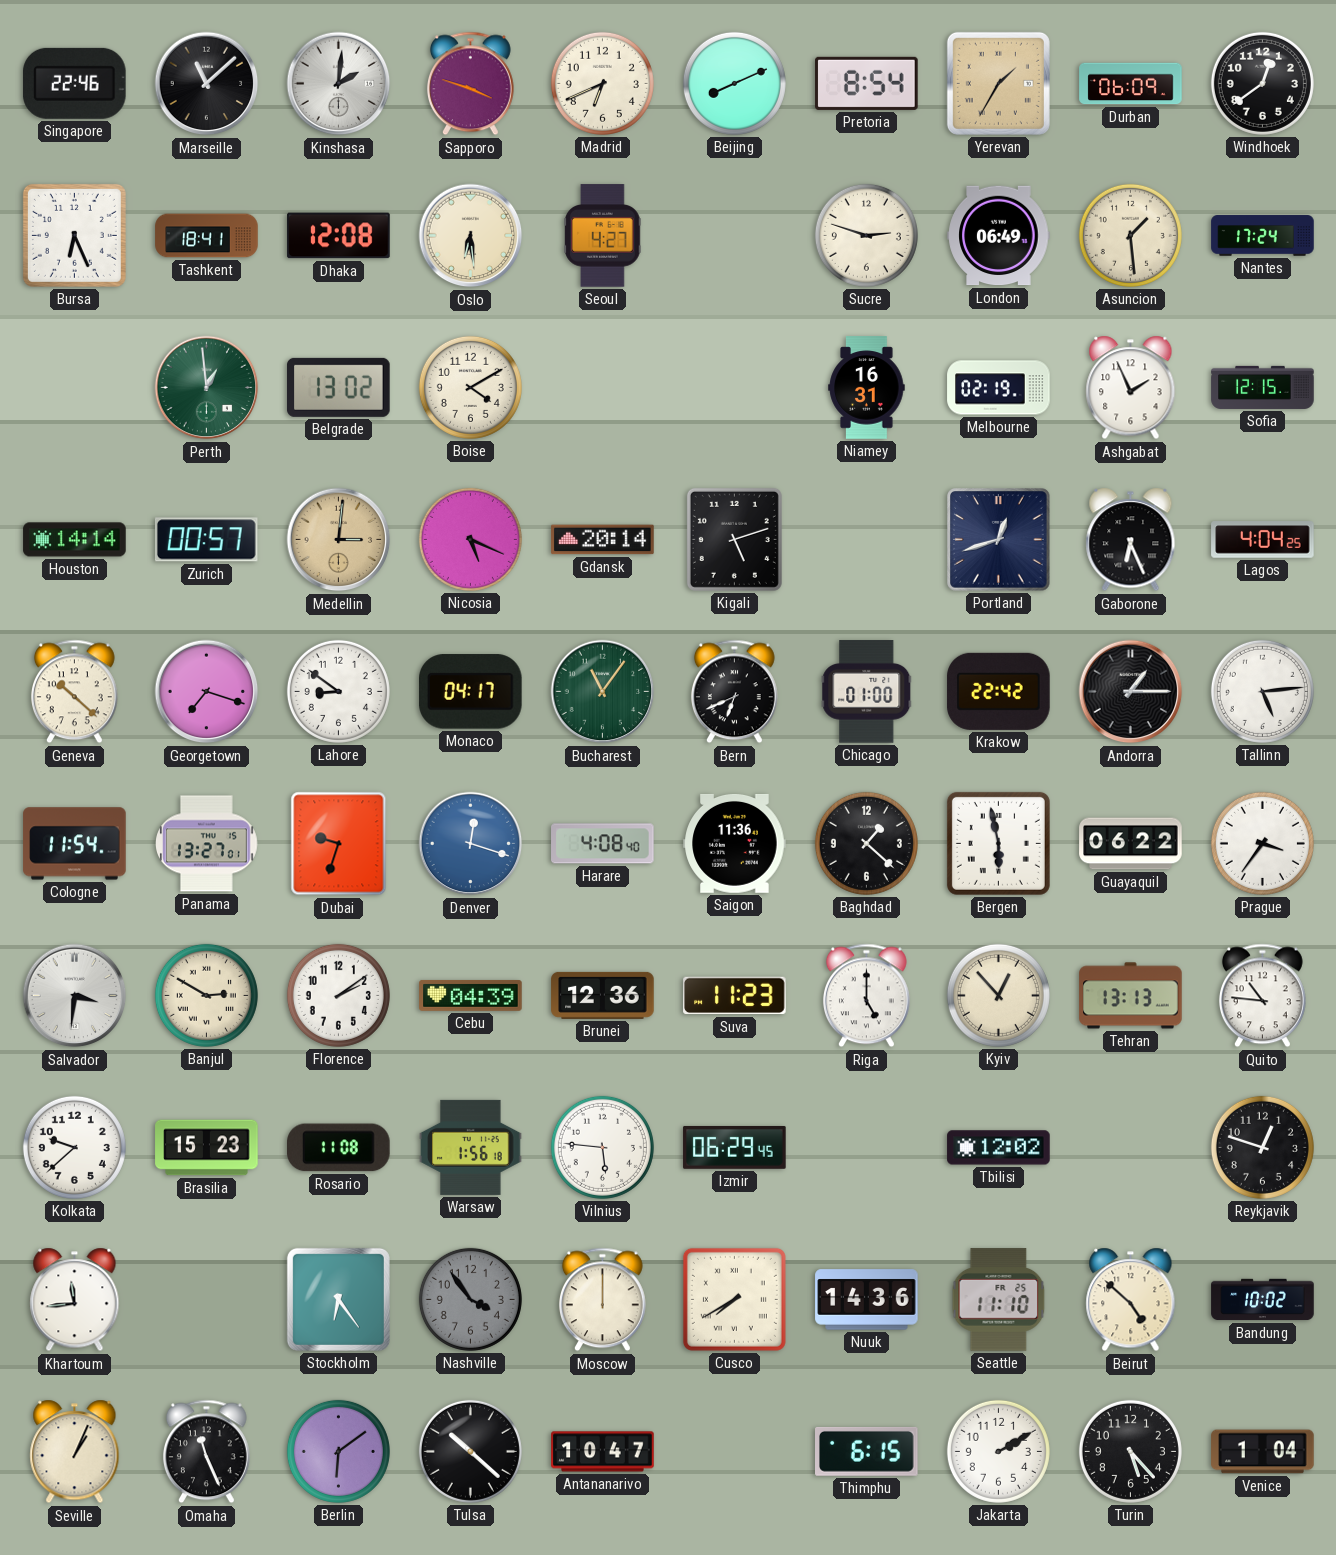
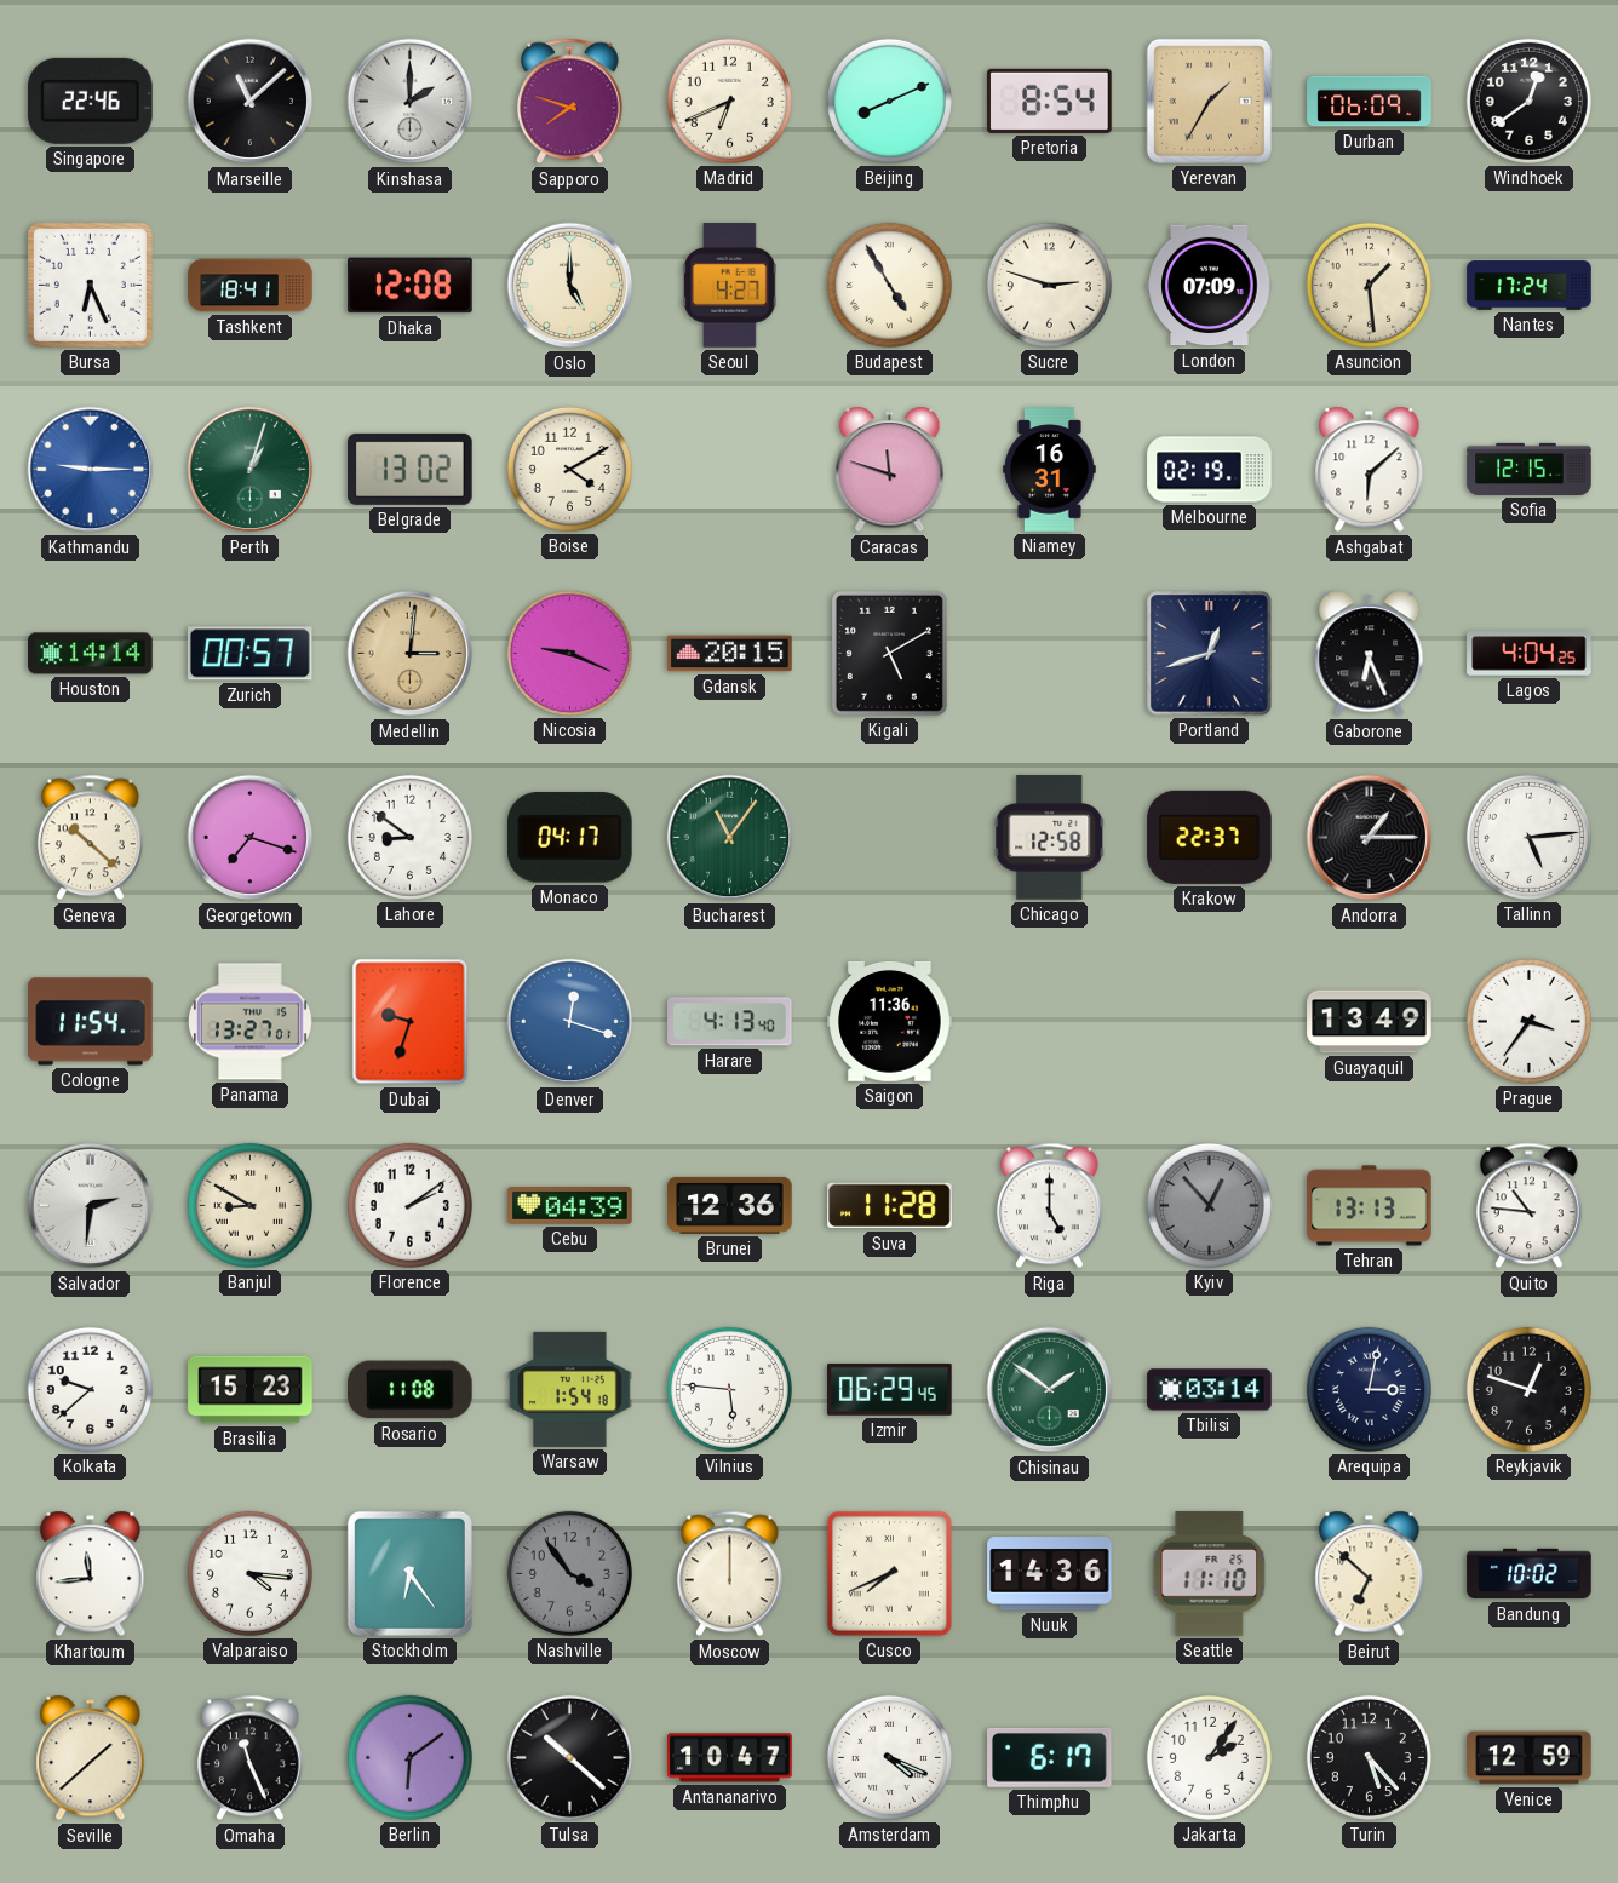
Kinshasa: 2:01 -> 2:00
Sapporo: 3:48 -> 7:48
Oslo: 6:29 -> 5:00
Budapest: none -> 4:55
London: 06:49 -> 07:09
Kathmandu: none -> 9:15
Perth: 12:59 -> 1:03
Caracas: none -> 11:48
Ashgabat: 1:56 -> 6:08
Nicosia: 5:19 -> 9:19
Gdansk: 20:14 -> 20:15
Kigali: 5:12 -> 5:10
Bern: 6:41 -> none
Chicago: 01:00 -> 12:58
Krakow: 22:42 -> 22:37
Harare: 4:08 -> 4:13
Baghdad: 1:22 -> none
Bergen: 5:58 -> none
Guayaquil: 06:22 -> 13:49
Salvador: 3:31 -> 2:31
Banjul: 2:50 -> 8:50
Suva: 11:23 -> 11:28
Kyiv dial: cream -> grey
Warsaw: 1:56 -> 1:54
Chisinau: none -> 1:51
Tbilisi: 12:02 -> 03:14
Arequipa: none -> 3:02
Valparaiso: none -> 4:16
Cusco: 7:40 -> 7:41
Beirut: 4:52 -> 6:52
Seville: 1:04 -> 1:38
Amsterdam: none -> 4:19
Thimphu: 6:15 -> 6:17
Jakarta: 2:10 -> 2:06
Venice: 1:04 -> 12:59
